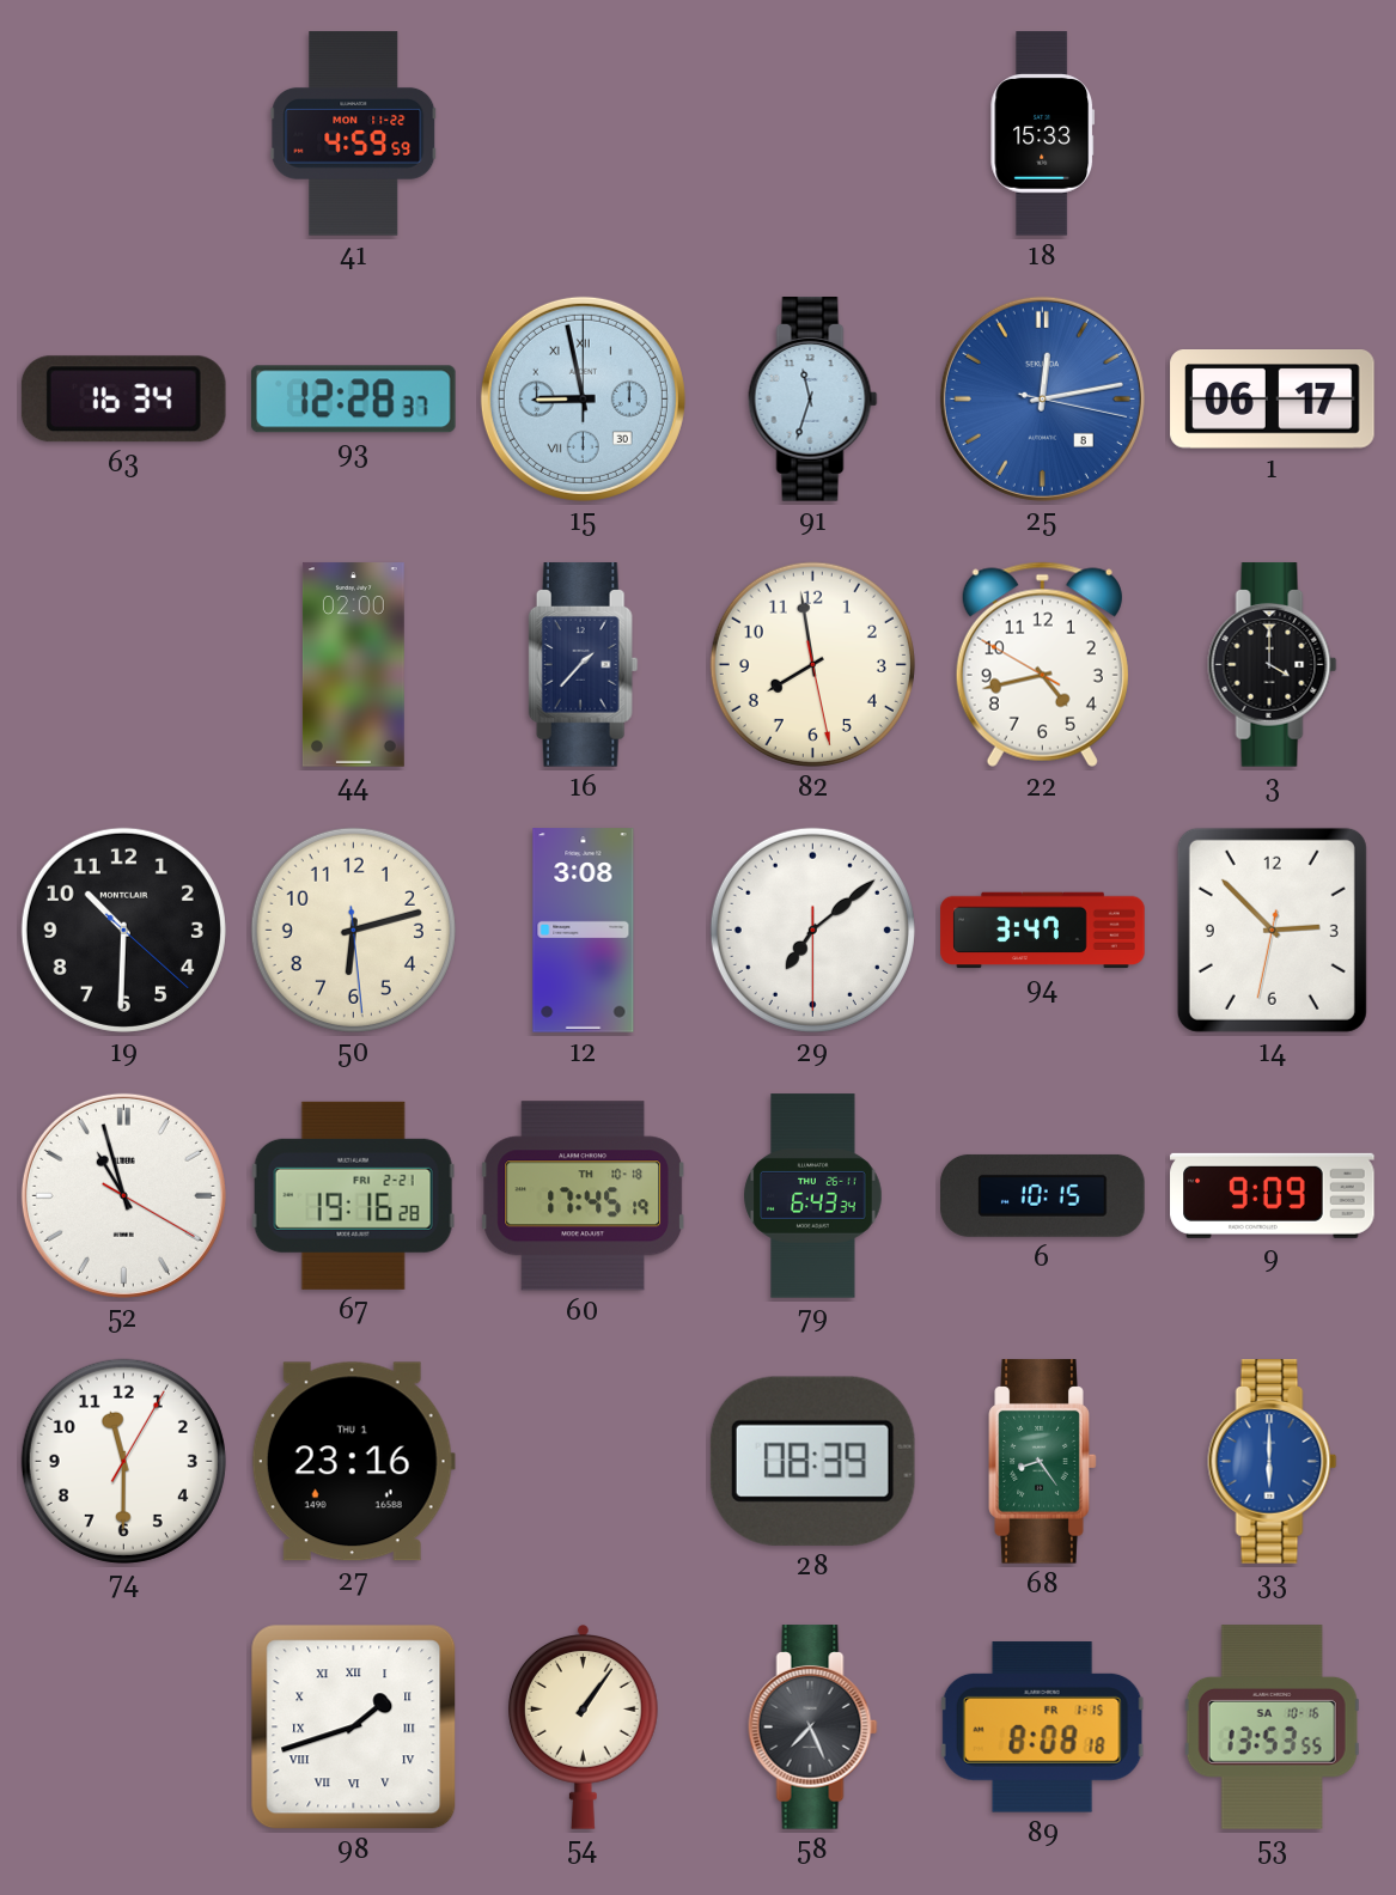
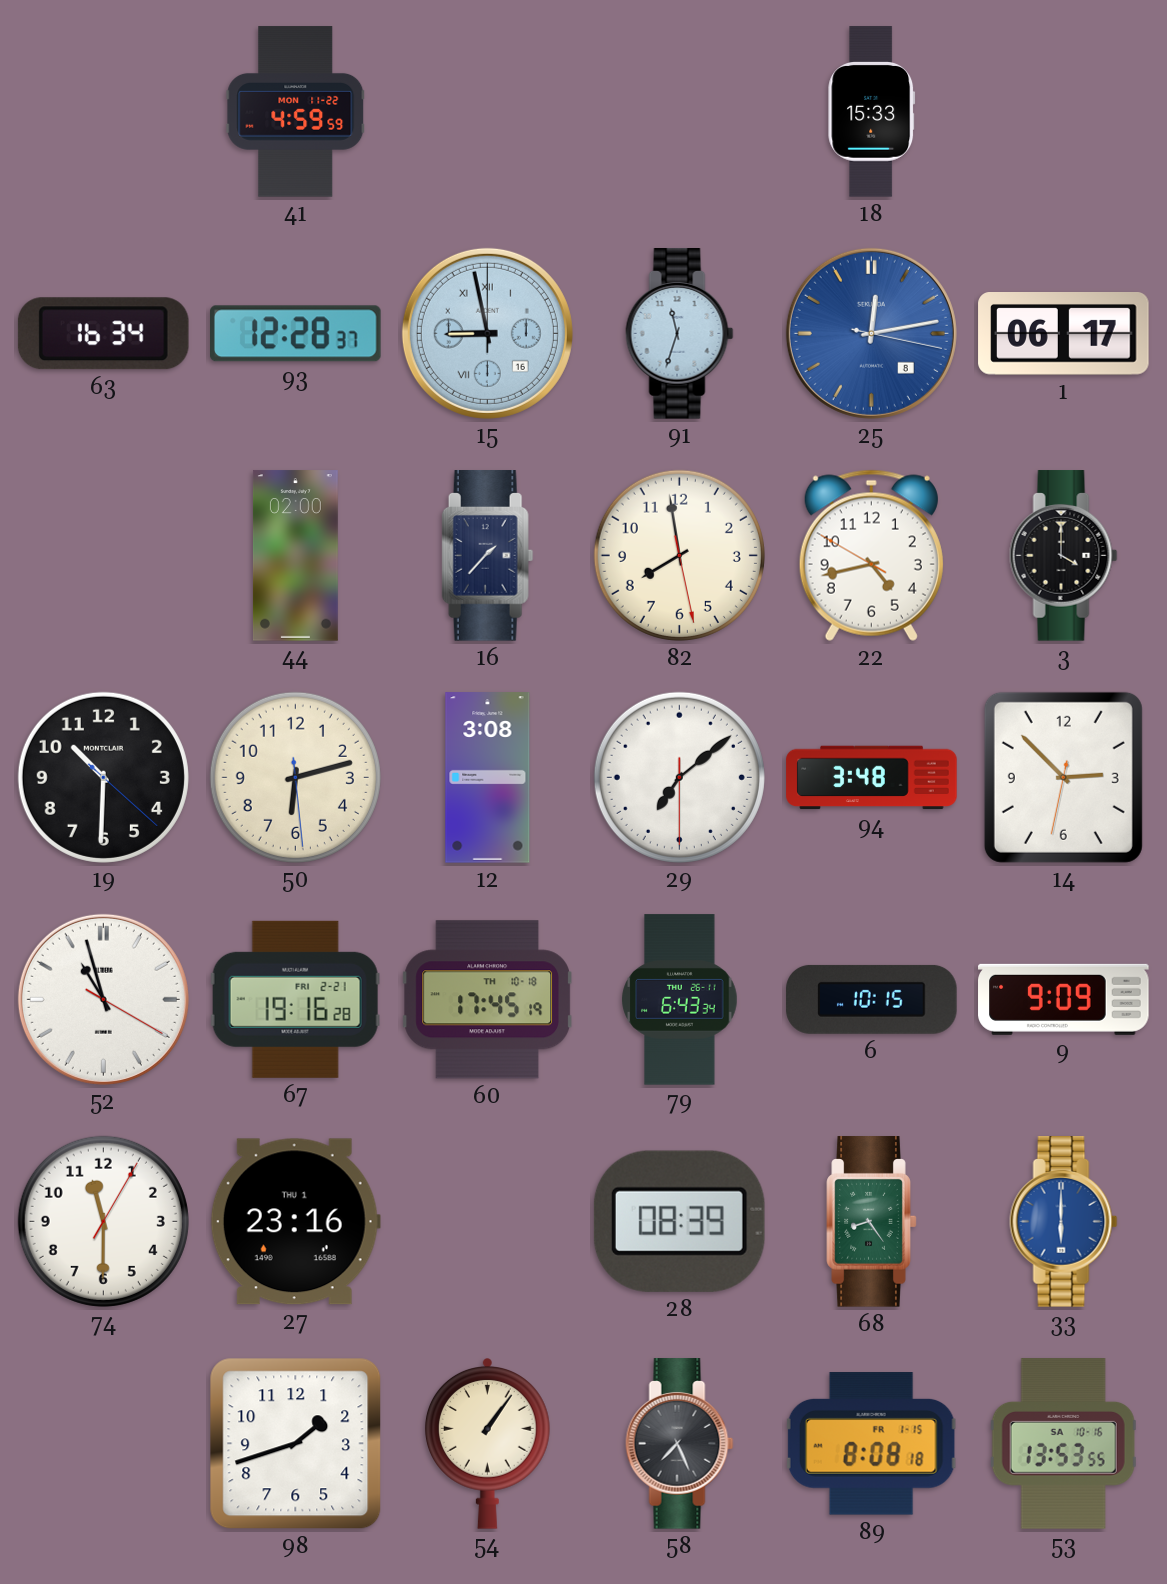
15 date: 30 -> 16
94: 3:47 -> 3:48
98 numerals: Roman -> Arabic
